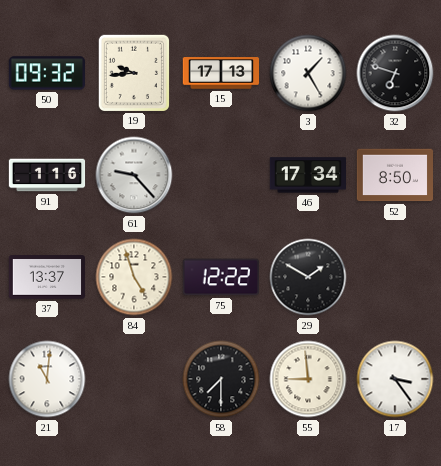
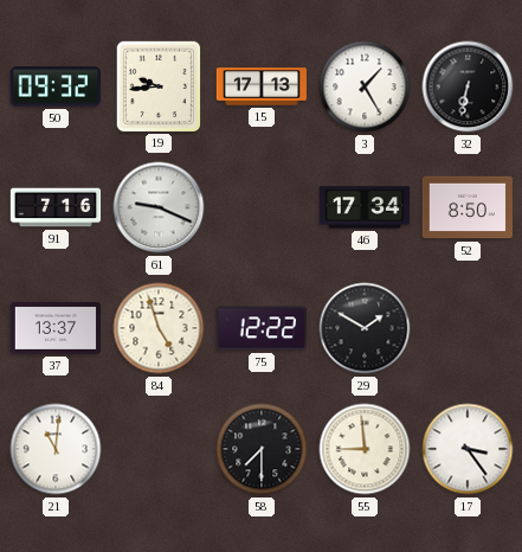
32: 6:48 -> 6:32
91: 1:16 -> 7:16
61: 9:23 -> 9:19
